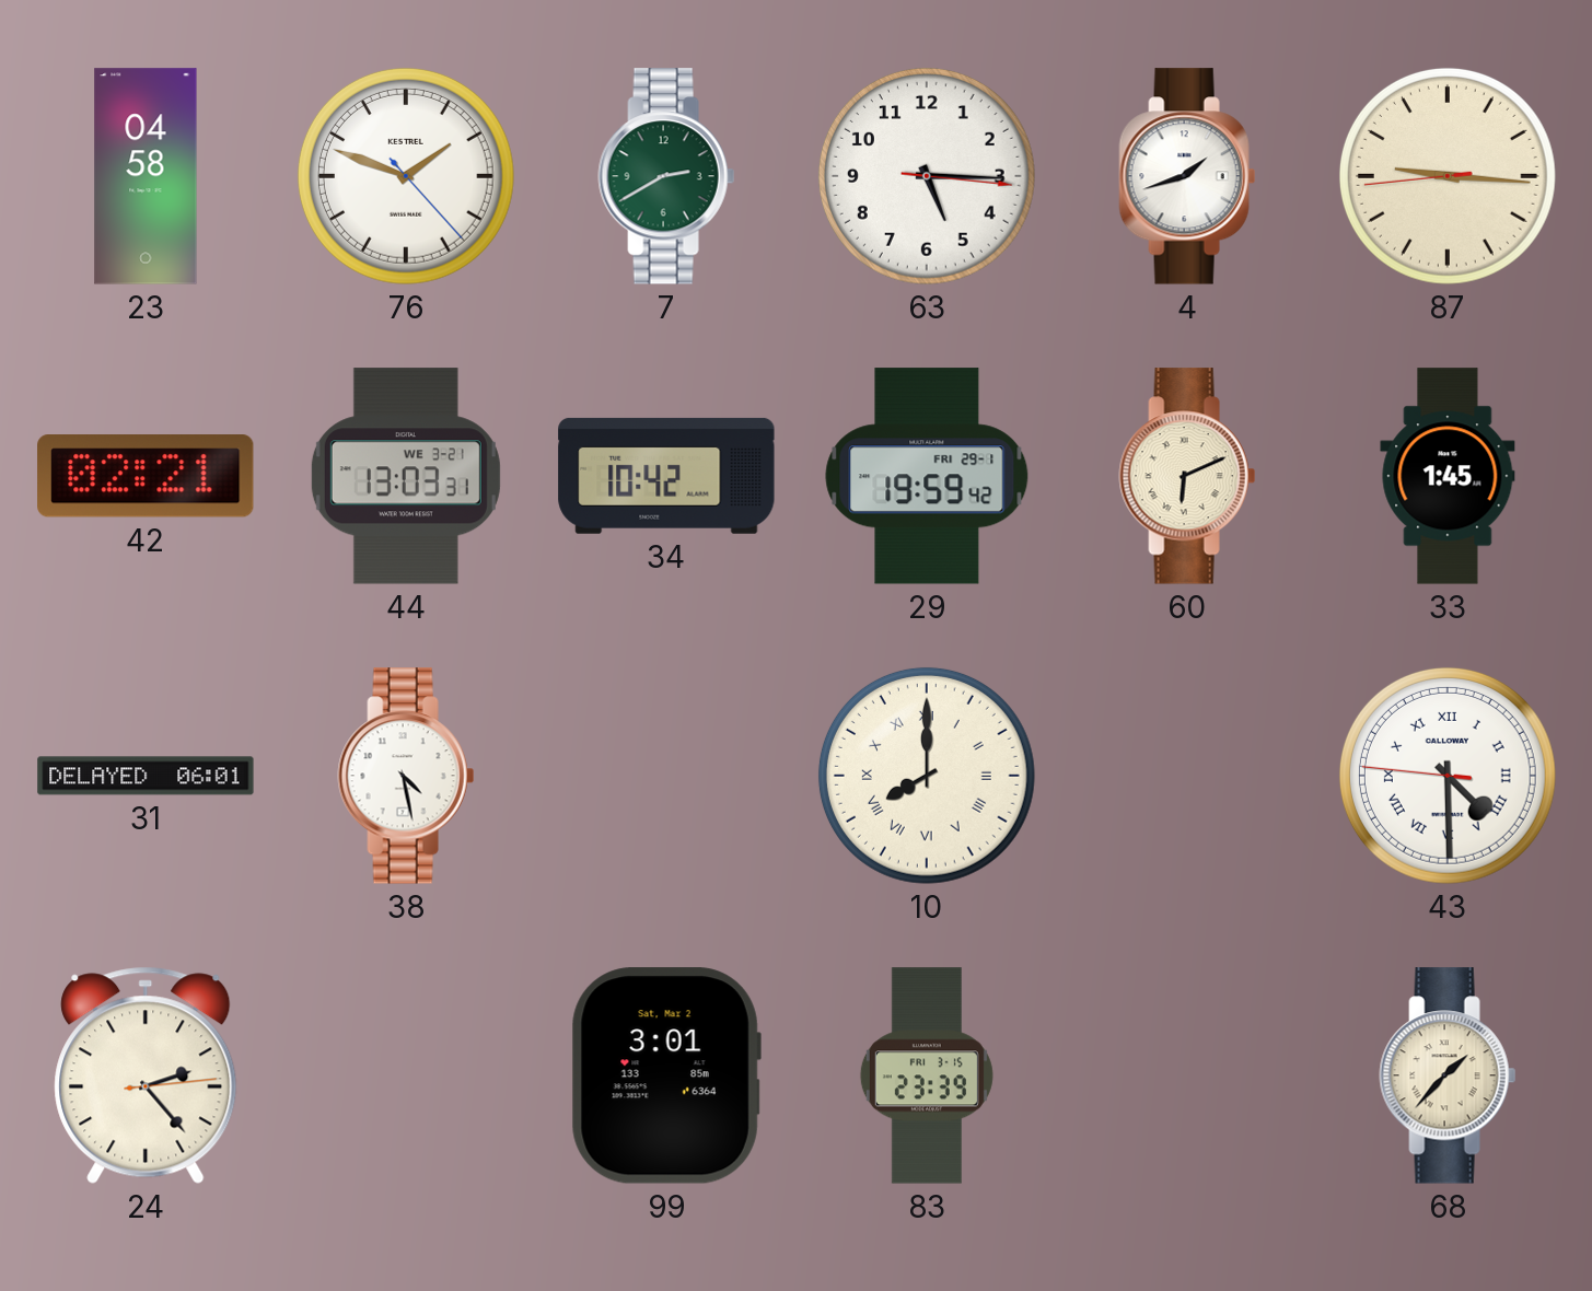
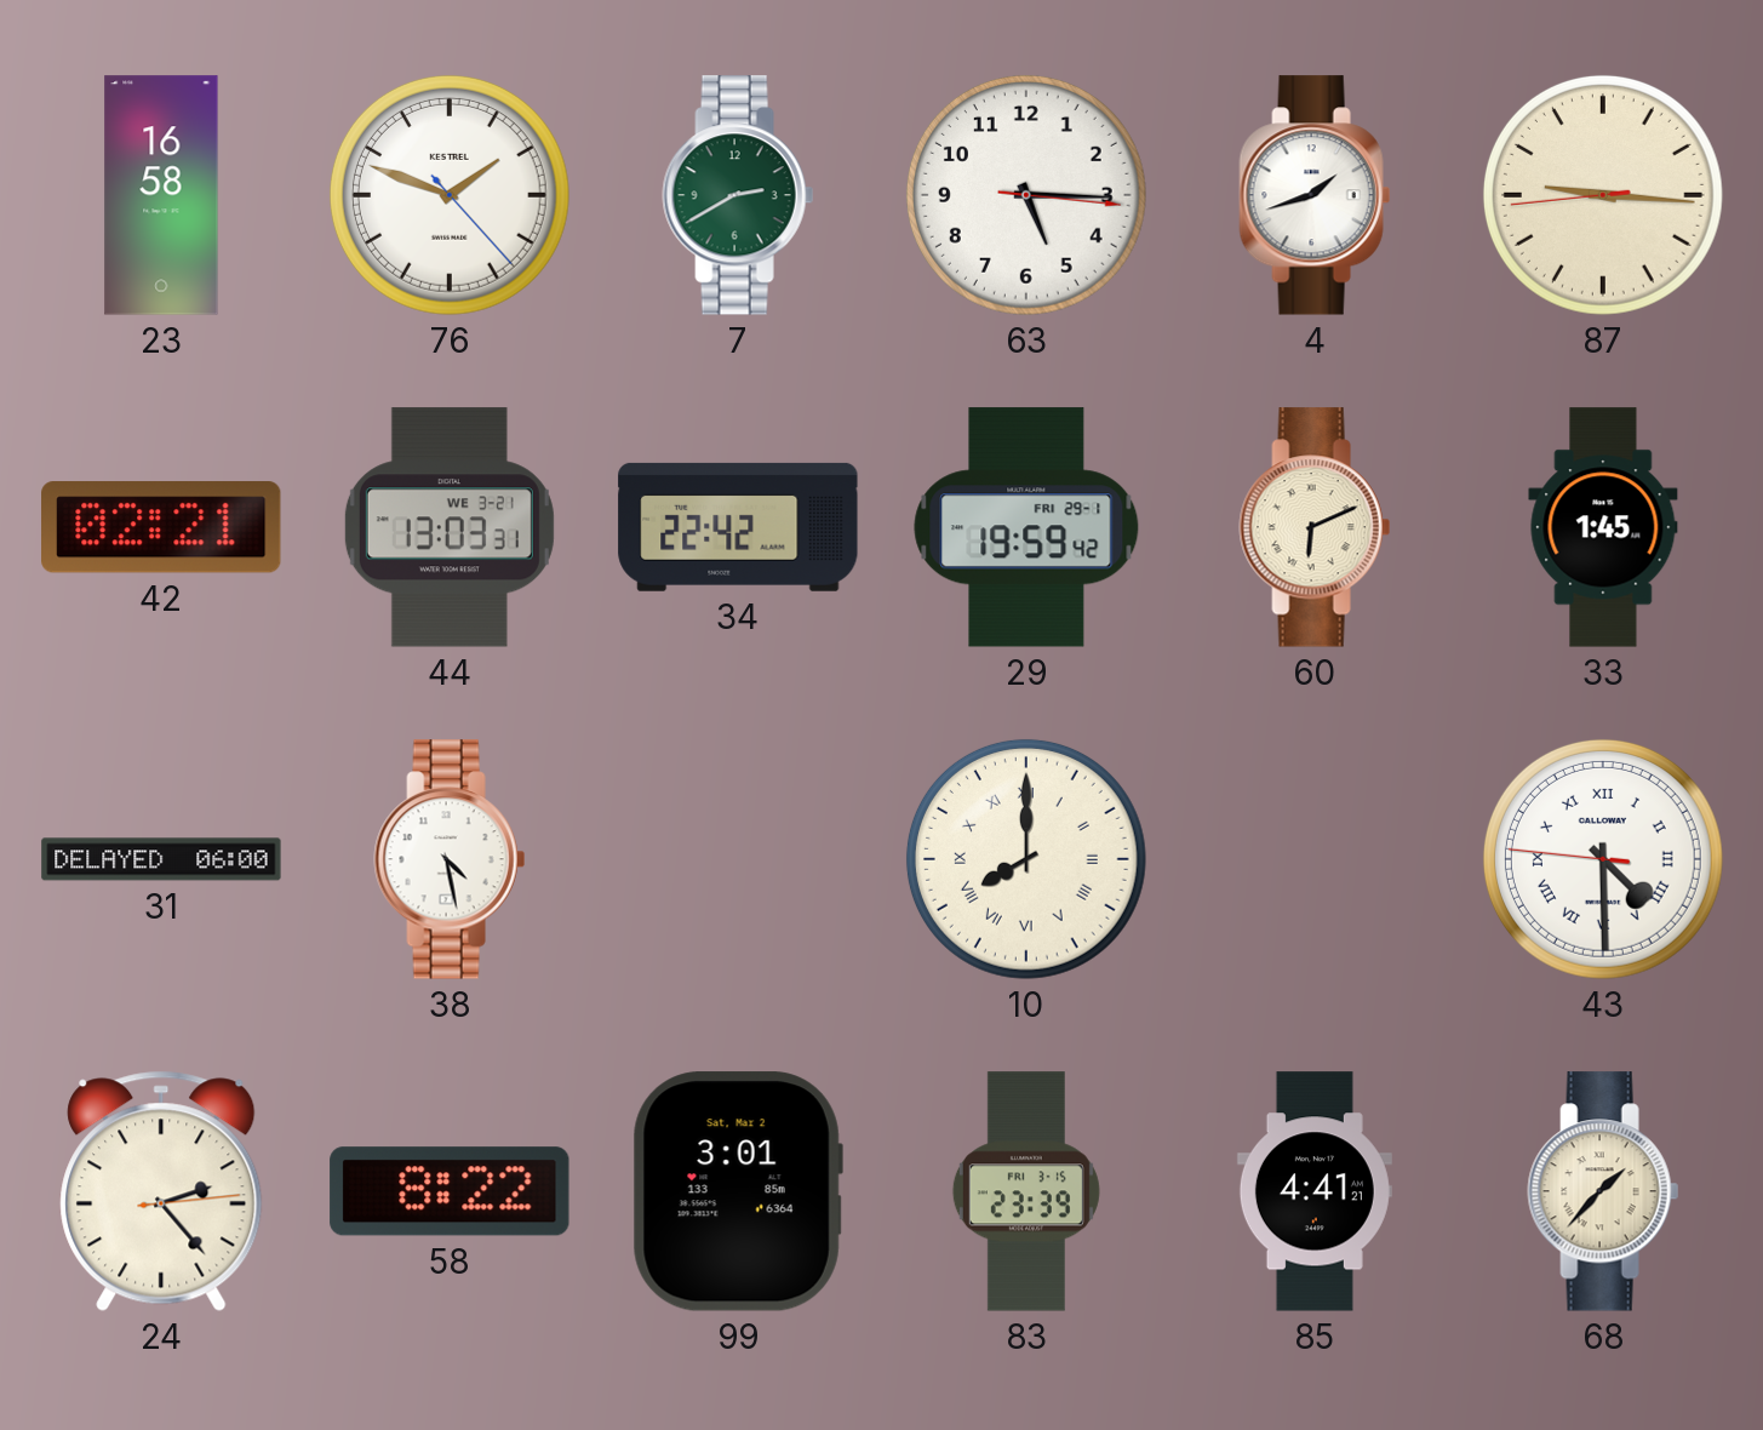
23: 04:58 -> 16:58
34: 10:42 -> 22:42
31: 06:01 -> 06:00
58: none -> 8:22
85: none -> 4:41
